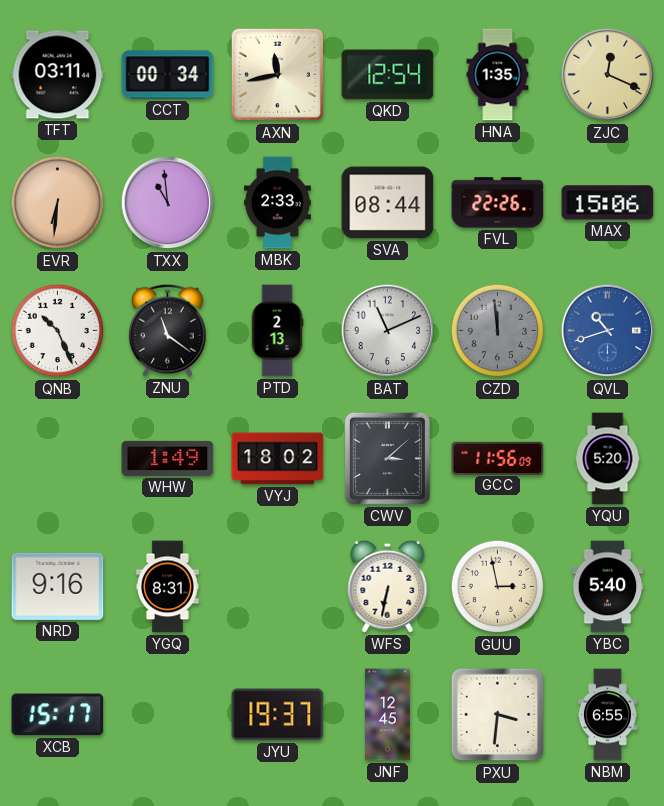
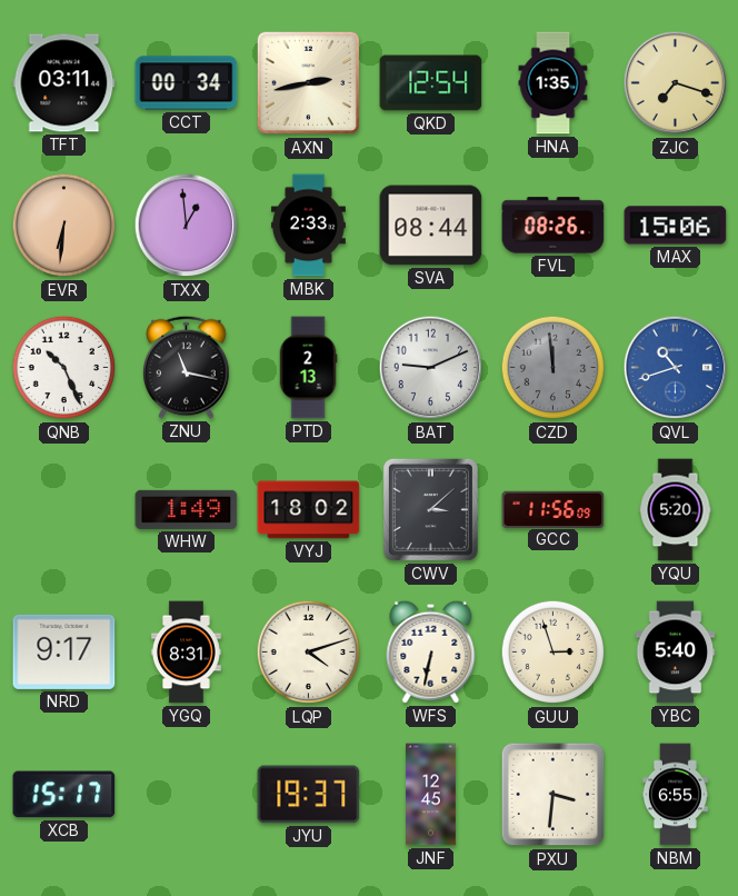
AXN: 11:43 -> 2:43
ZJC: 12:19 -> 7:18
TXX: 10:59 -> 12:59
FVL: 22:26 -> 08:26
ZNU: 11:21 -> 11:17
BAT: 11:11 -> 9:11
NRD: 9:16 -> 9:17
LQP: none -> 4:12
GUU: 2:58 -> 2:57
